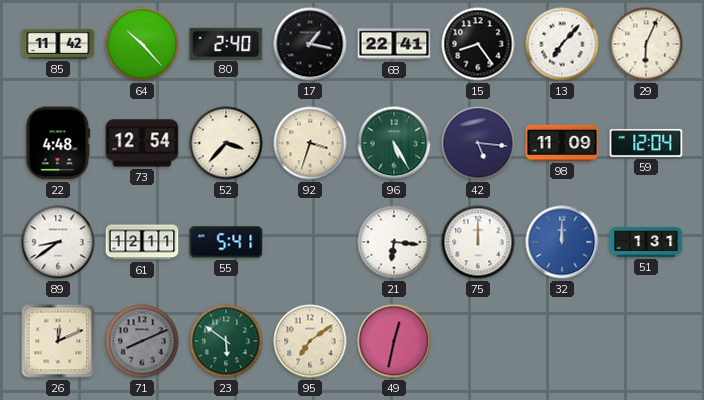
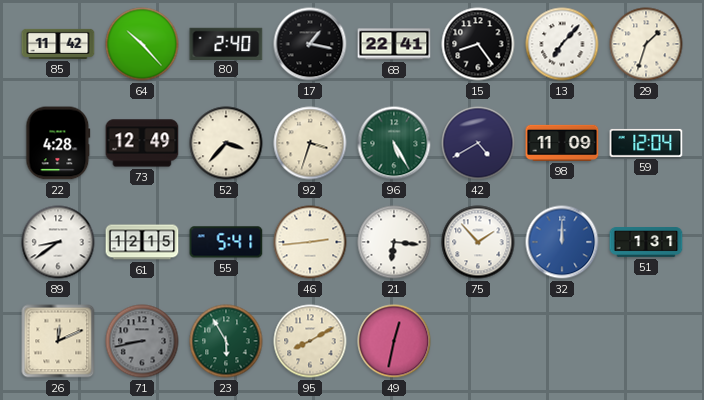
29: 6:04 -> 1:33
22: 4:48 -> 4:28
73: 12:54 -> 12:49
42: 5:16 -> 4:40
61: 12:11 -> 12:15
46: none -> 2:44
75: 12:00 -> 1:53
71: 8:11 -> 8:43
23: 5:51 -> 5:55
95: 7:09 -> 8:10
